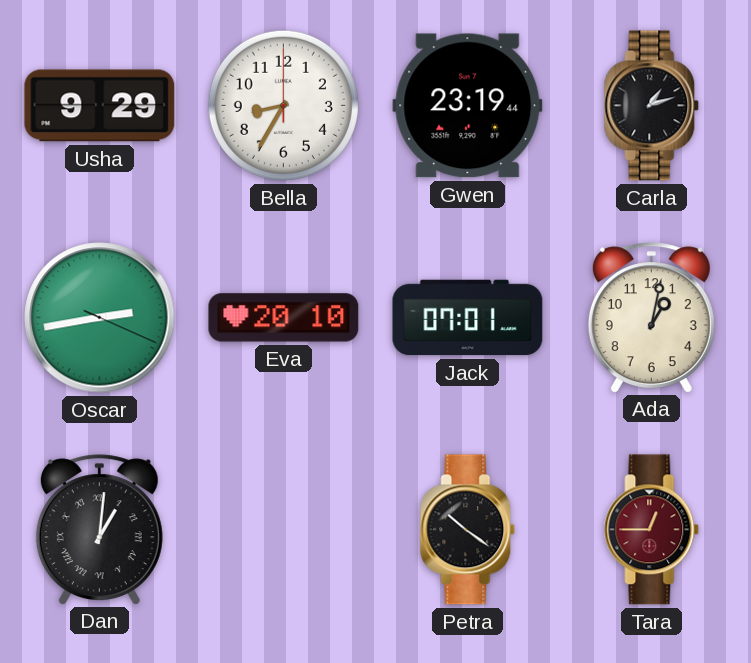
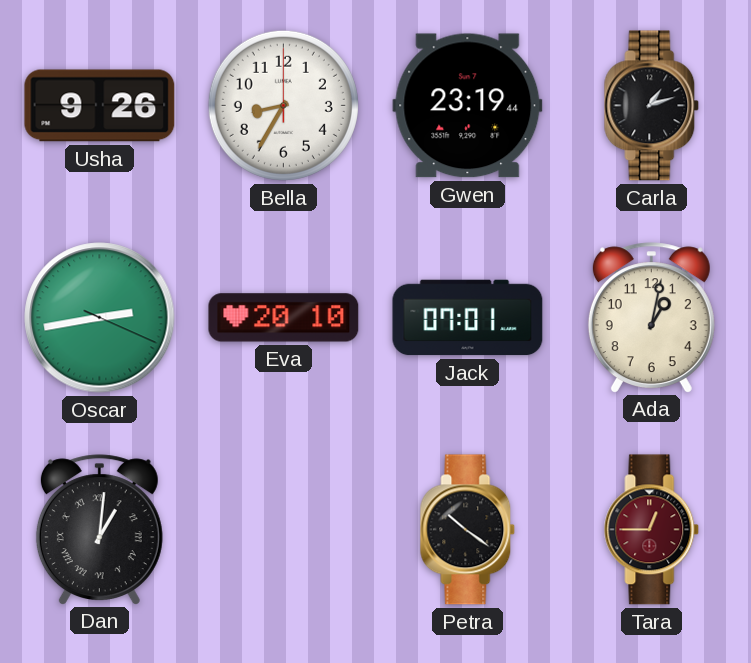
Usha: 9:29 -> 9:26
